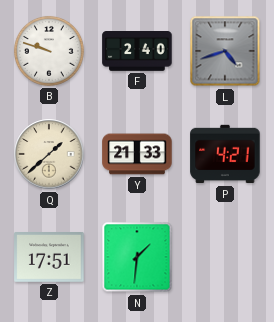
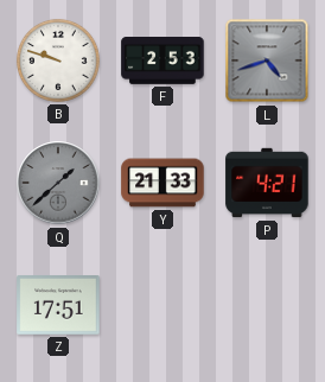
F: 2:40 -> 2:53
Q dial: cream -> grey
N: 1:31 -> none
